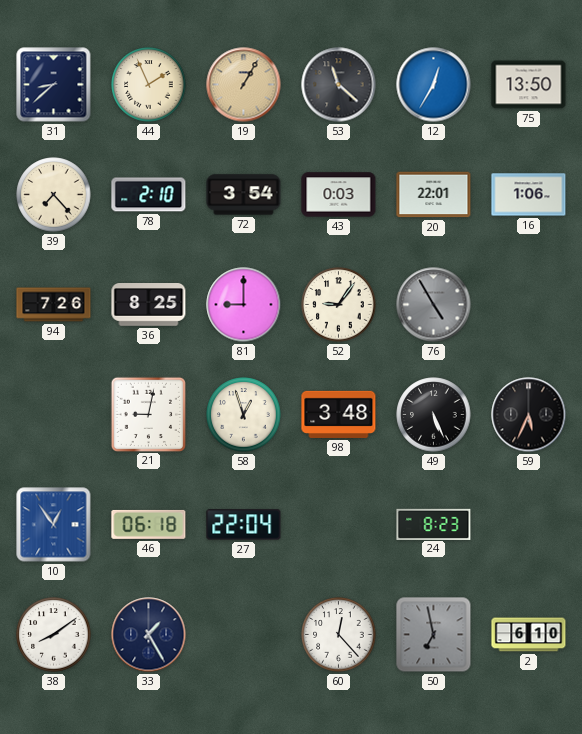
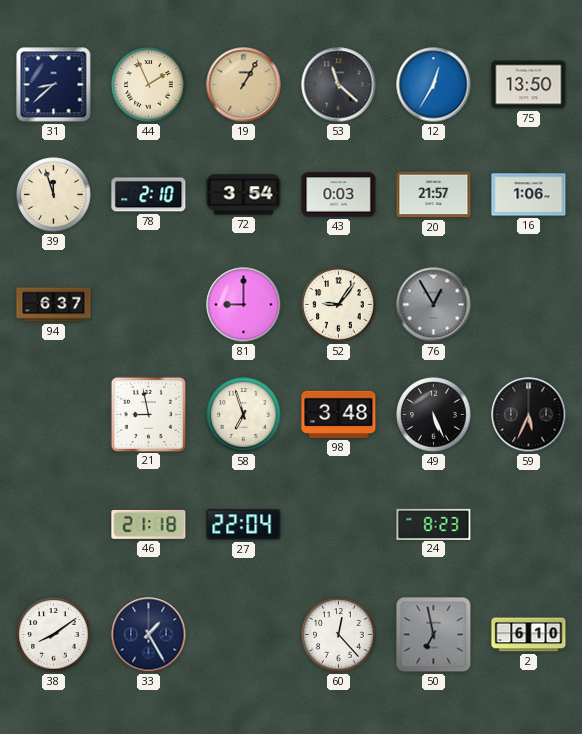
39: 7:23 -> 11:57
20: 22:01 -> 21:57
94: 7:26 -> 6:37
36: 8:25 -> none
76: 4:55 -> 12:55
21: 9:02 -> 8:58
58: 12:57 -> 6:57
10: 12:54 -> none
46: 06:18 -> 21:18
